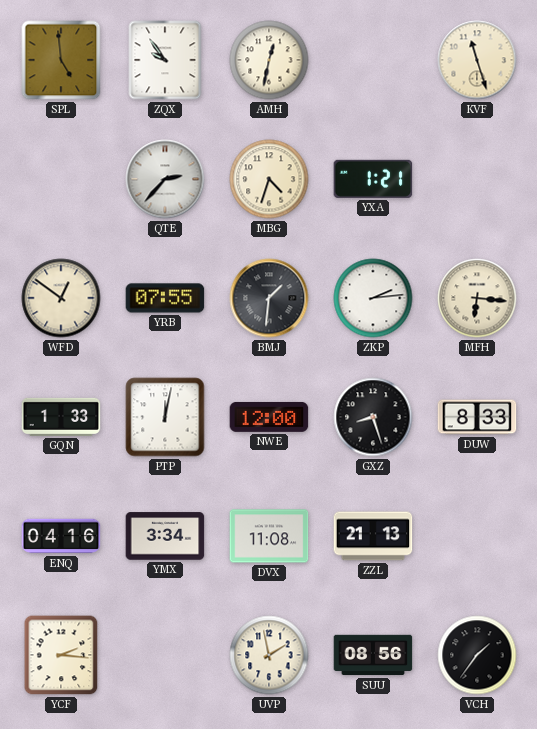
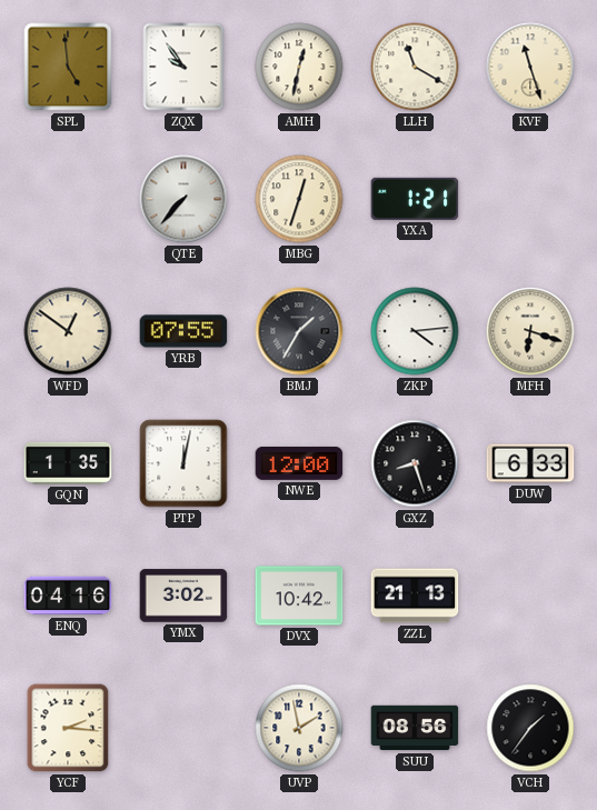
LLH: none -> 11:20
QTE: 2:37 -> 7:37
MBG: 4:33 -> 12:33
BMJ: 1:31 -> 1:35
ZKP: 2:14 -> 4:14
MFH: 6:16 -> 6:18
GQN: 1:33 -> 1:35
DUW: 8:33 -> 6:33
YMX: 3:34 -> 3:02
DVX: 11:08 -> 10:42
